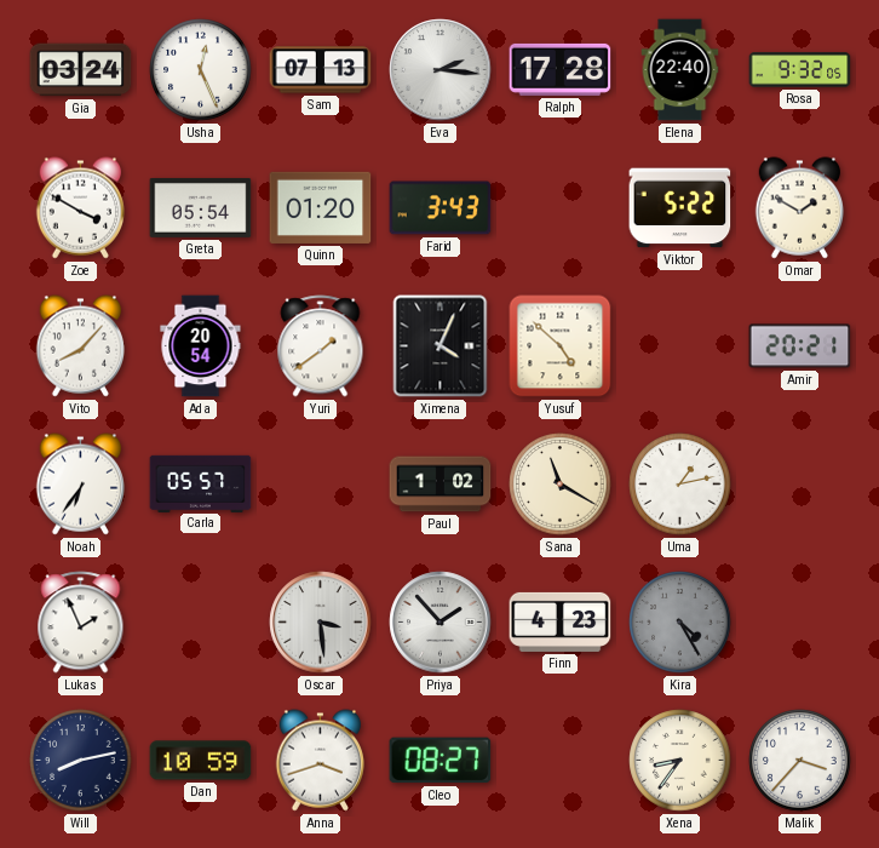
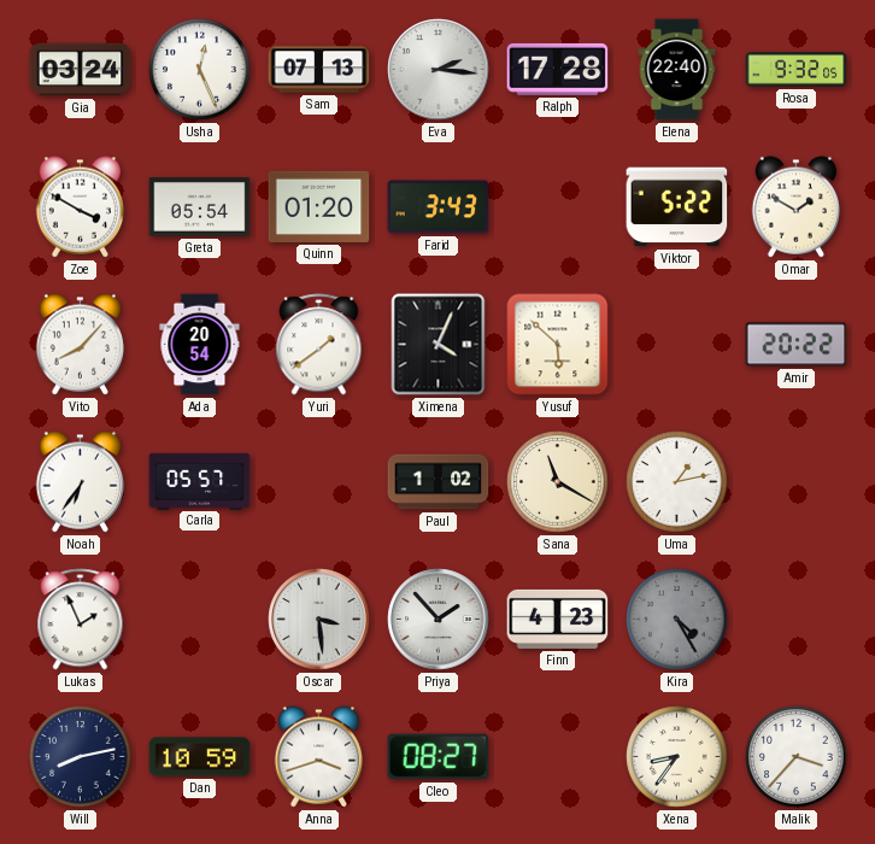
Yusuf: 4:52 -> 5:52
Amir: 20:21 -> 20:22
